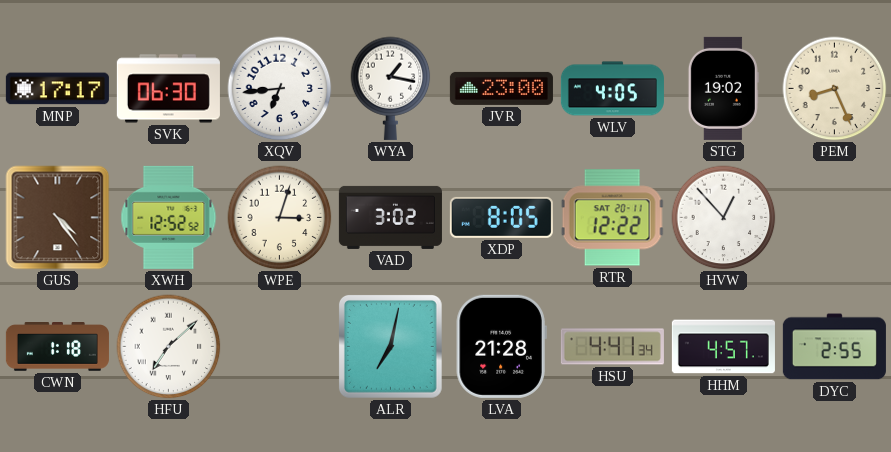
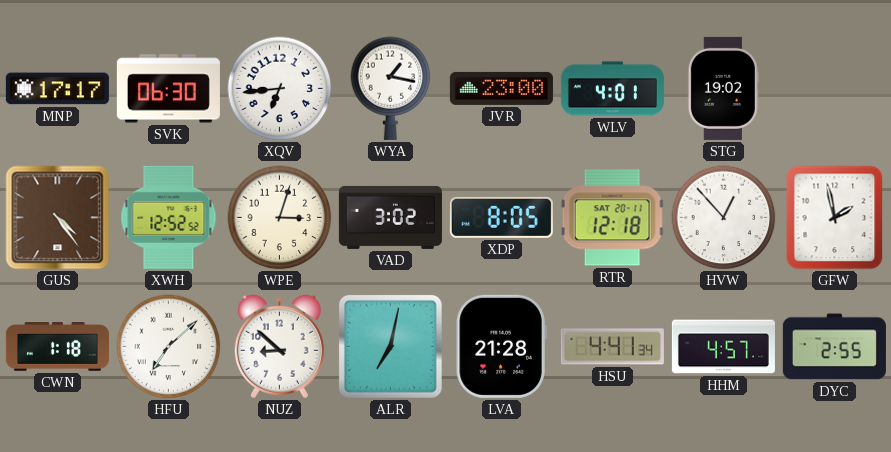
WLV: 4:05 -> 4:01
PEM: 8:26 -> none
RTR: 12:22 -> 12:18
GFW: none -> 1:58
NUZ: none -> 8:52
